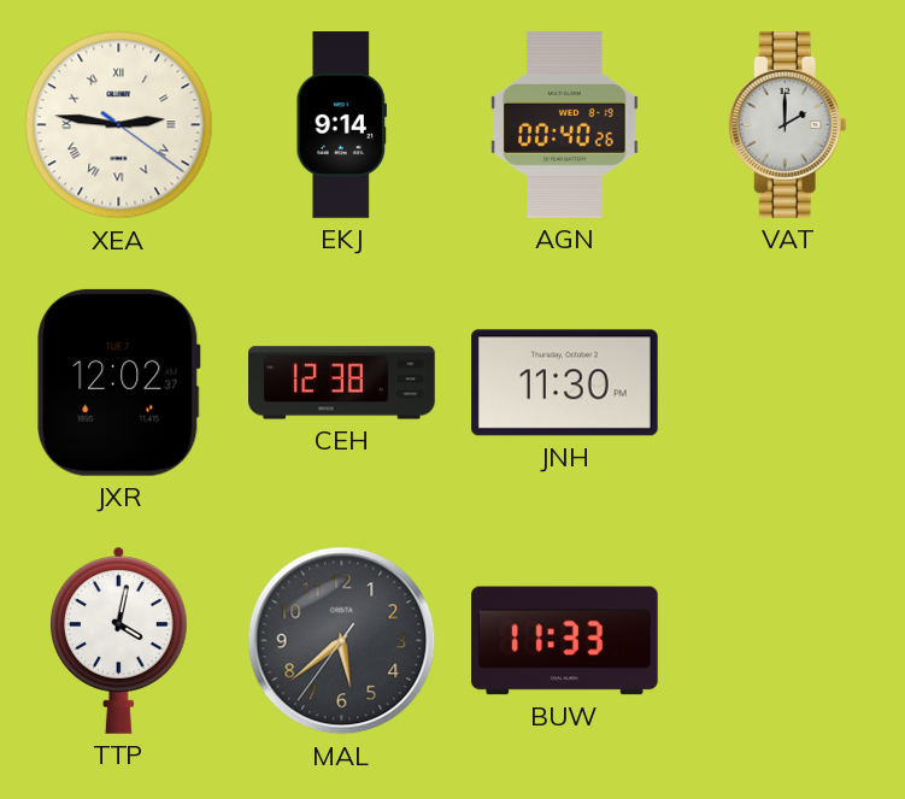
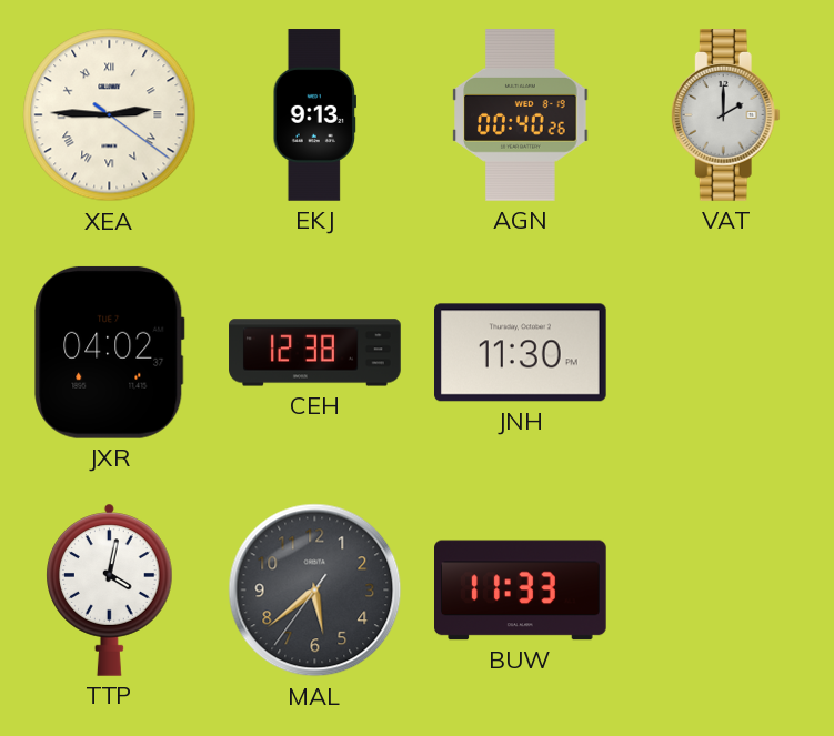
XEA: 2:46 -> 2:45
EKJ: 9:14 -> 9:13
JXR: 12:02 -> 04:02
